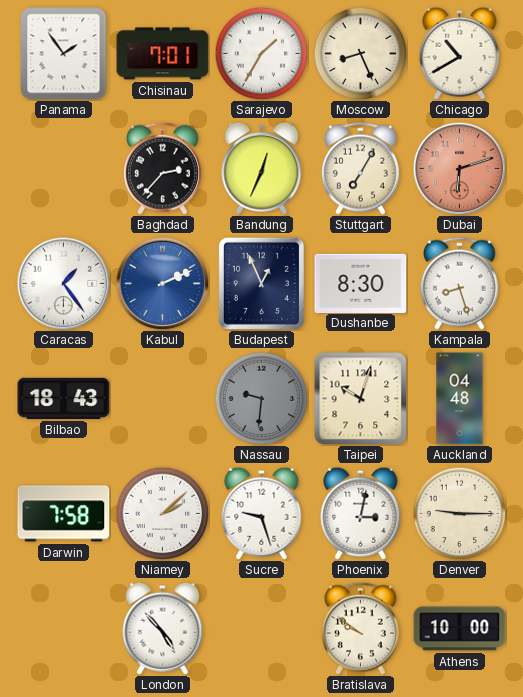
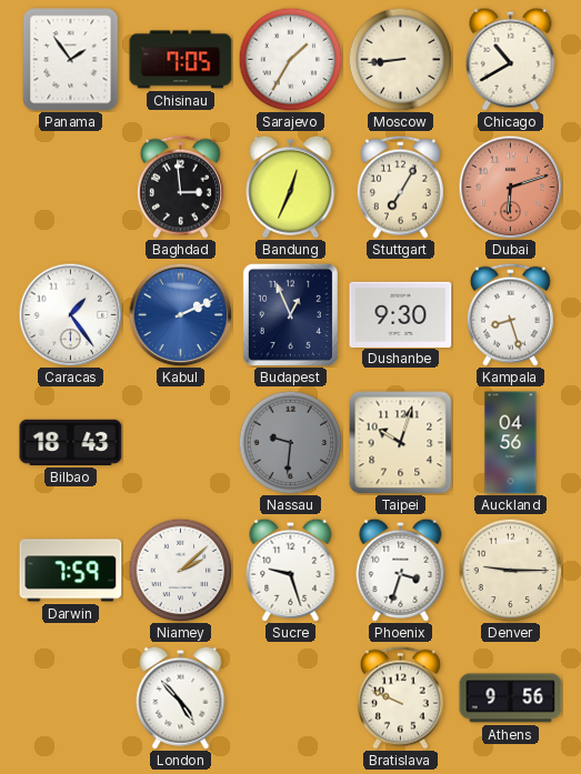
Chisinau: 7:01 -> 7:05
Moscow: 8:26 -> 8:44
Baghdad: 2:37 -> 2:59
Dushanbe: 8:30 -> 9:30
Auckland: 04:48 -> 04:56
Darwin: 7:58 -> 7:59
Phoenix: 3:02 -> 3:33
Bratislava: 9:51 -> 9:49
Athens: 10:00 -> 9:56
